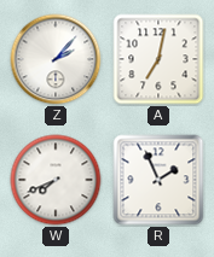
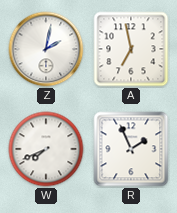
Z: 2:07 -> 2:02
A: 7:02 -> 6:58
